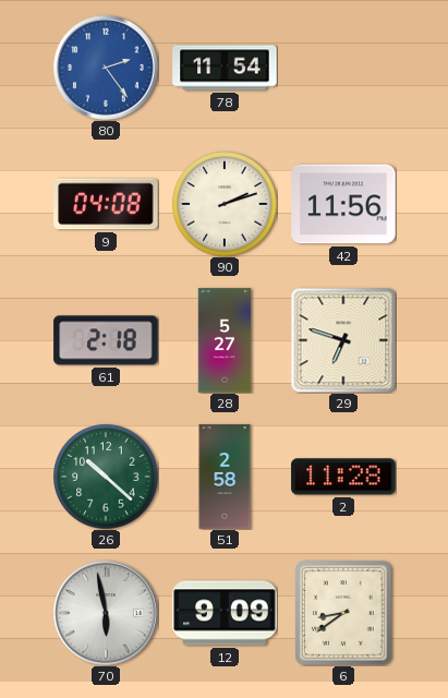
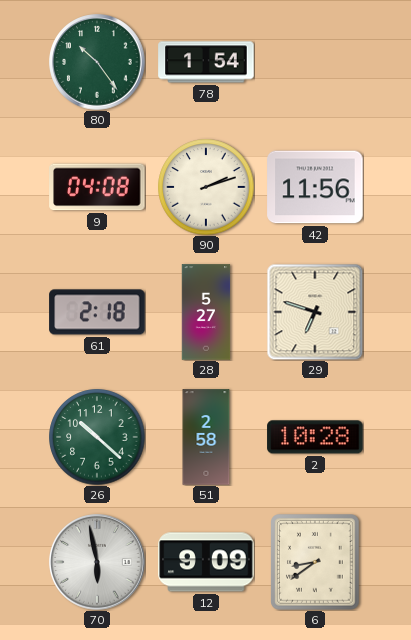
80: 2:24 -> 10:24
80 dial: blue -> green
78: 11:54 -> 1:54
2: 11:28 -> 10:28
